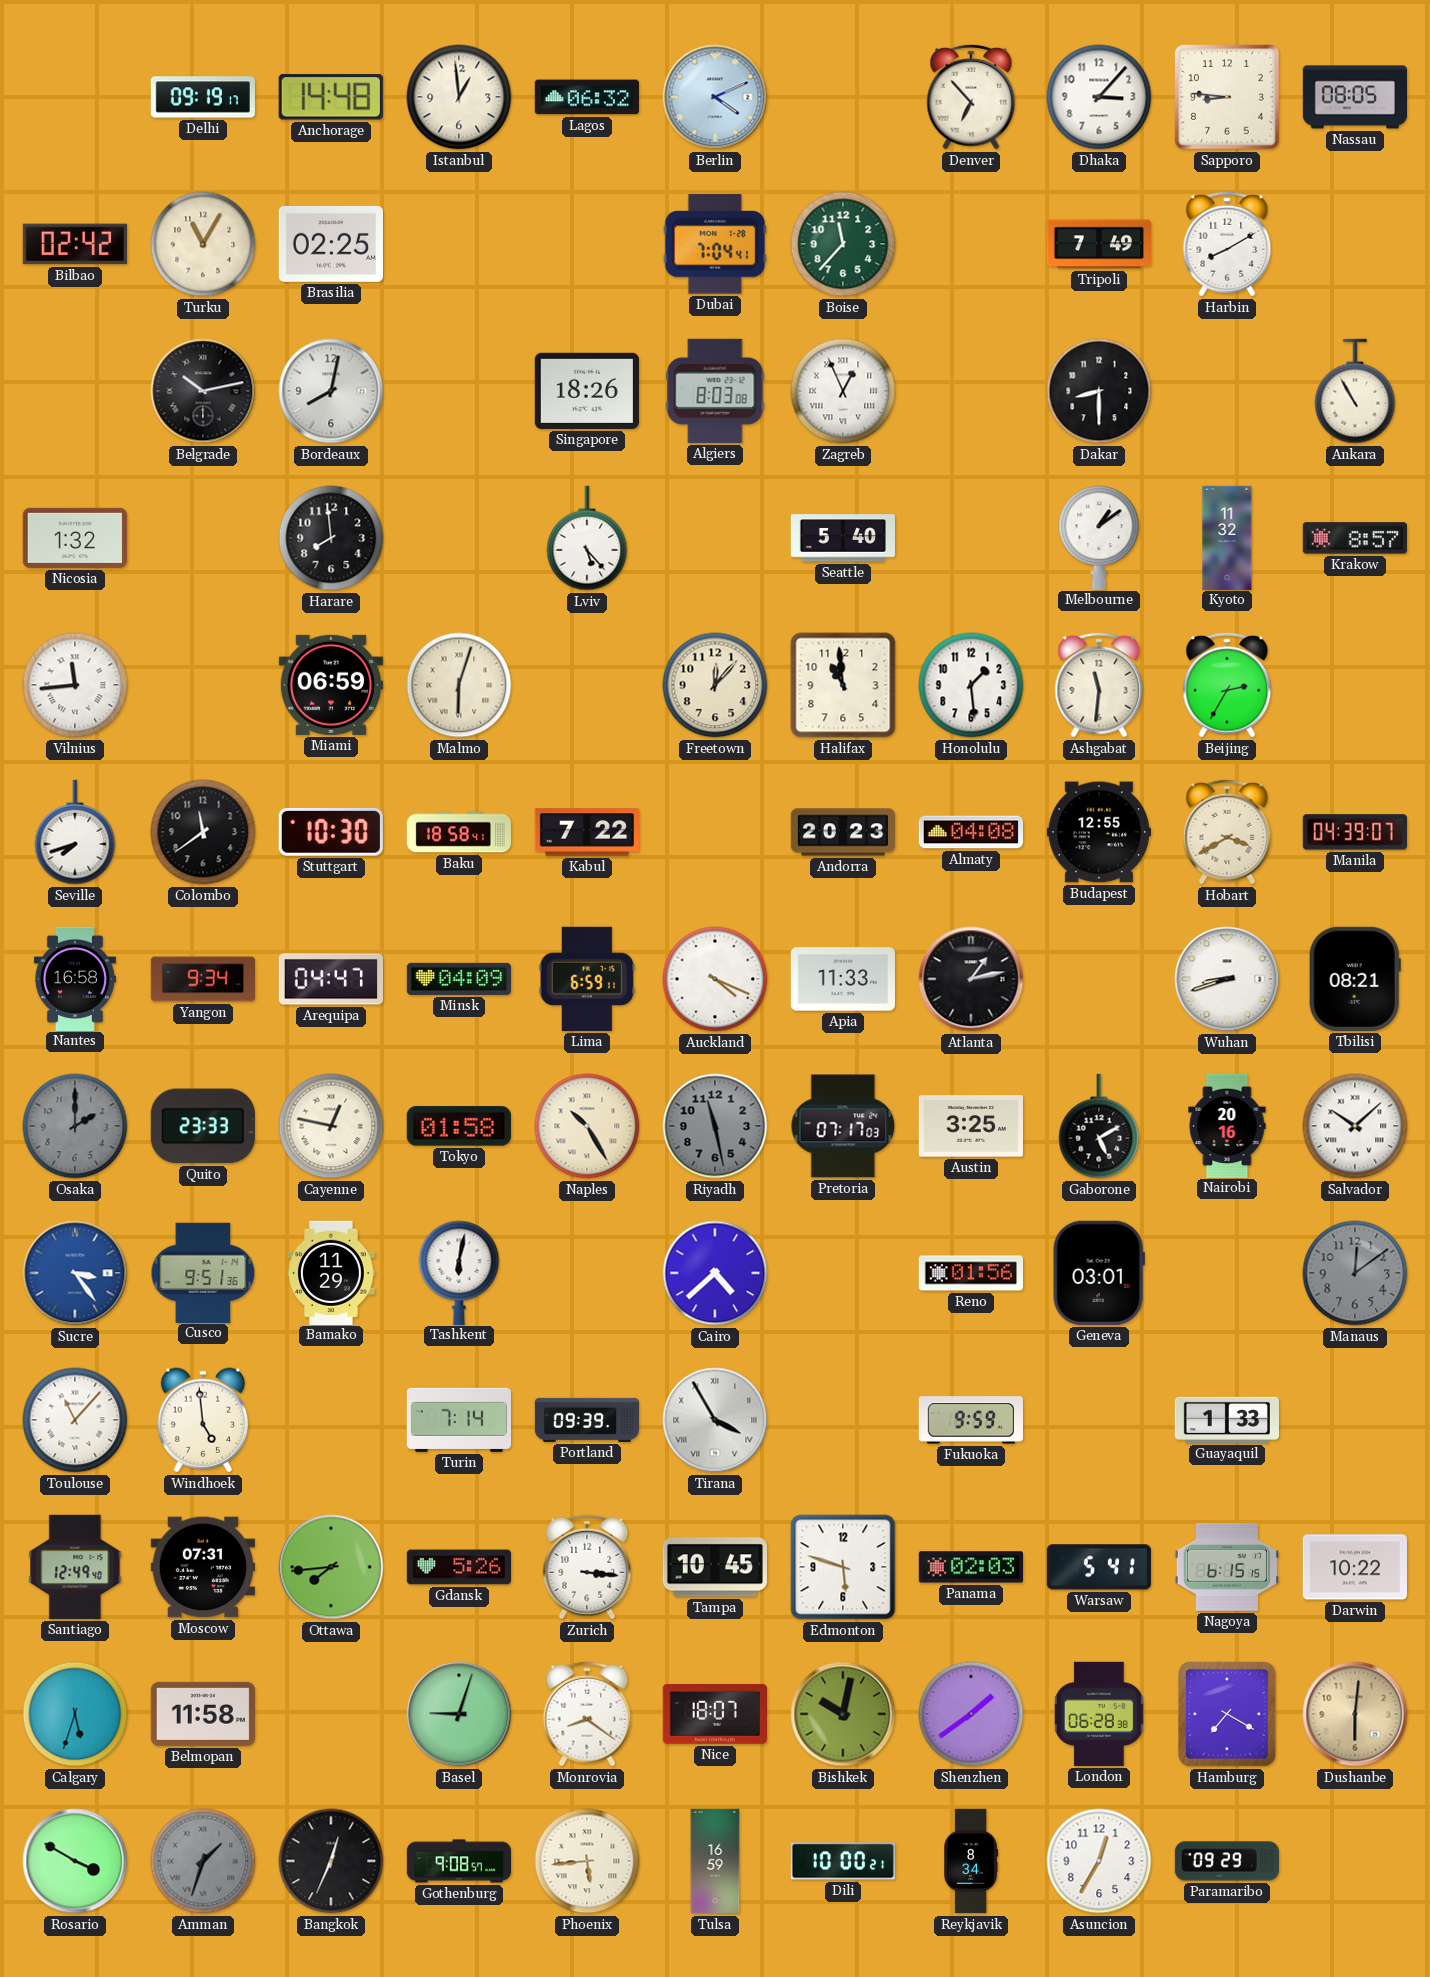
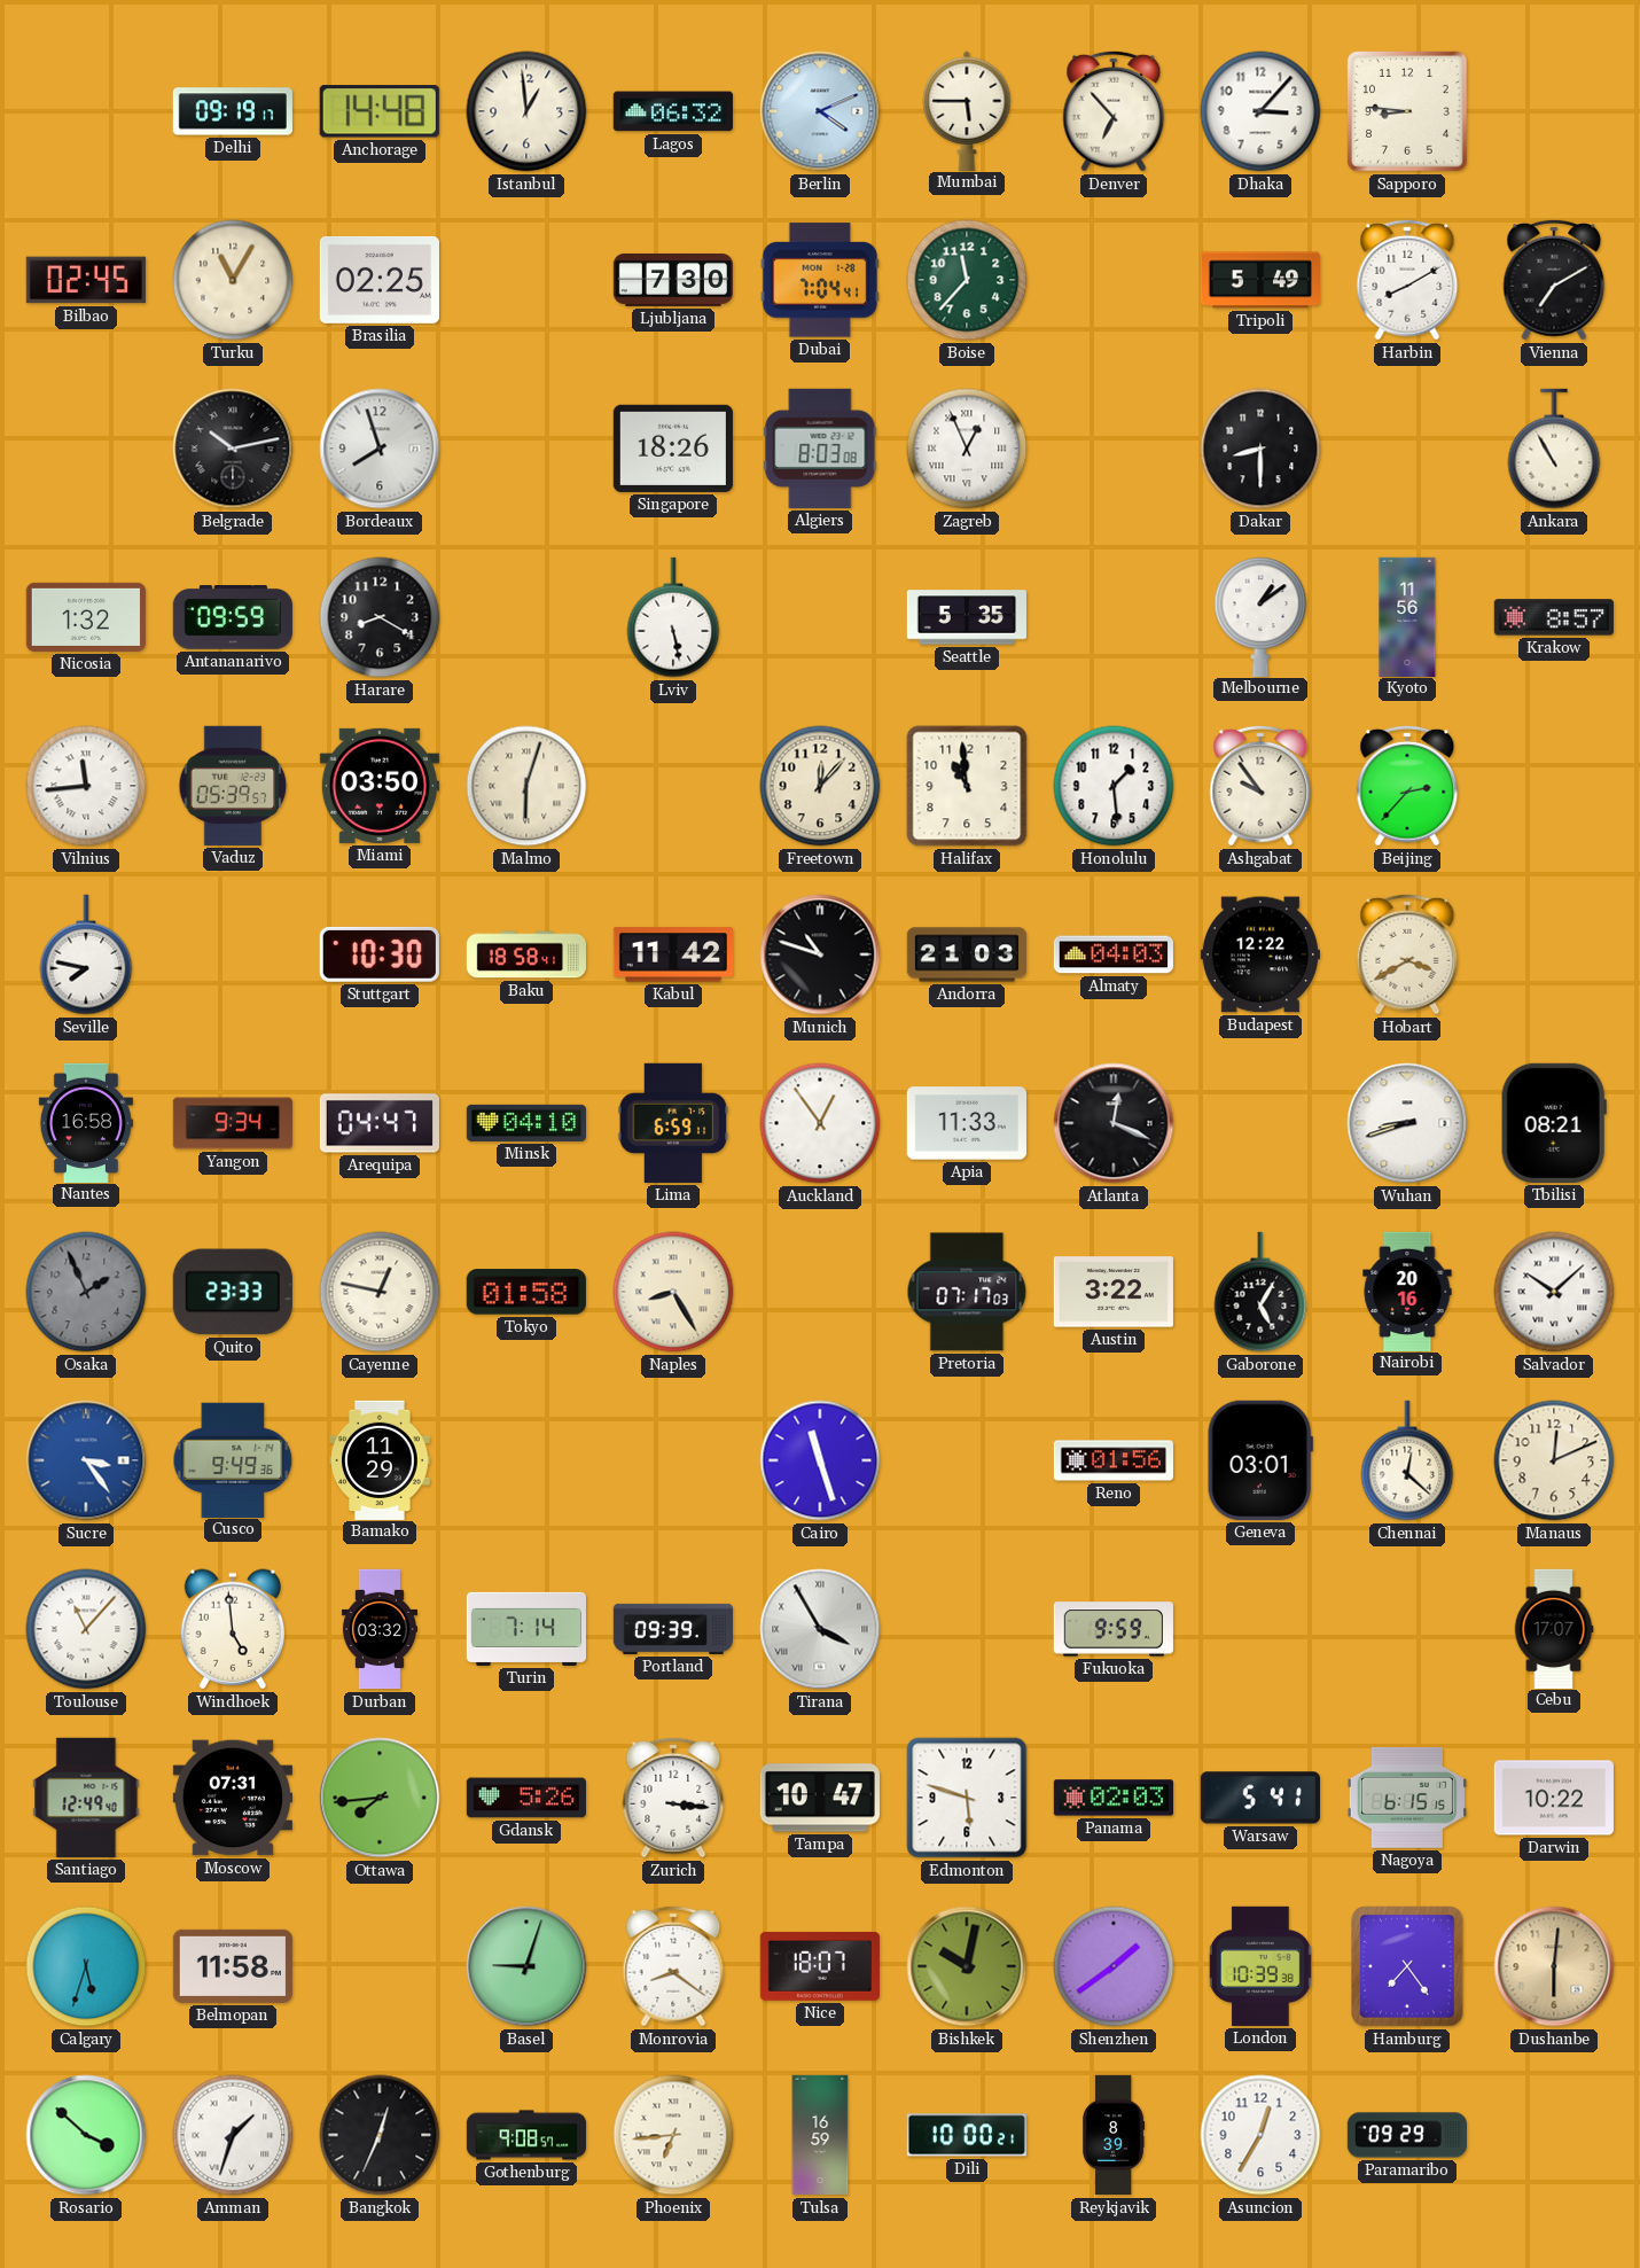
Mumbai: none -> 5:45
Nassau: 08:05 -> none
Bilbao: 02:42 -> 02:45
Ljubljana: none -> 7:30
Tripoli: 7:49 -> 5:49
Vienna: none -> 7:10
Bordeaux: 8:02 -> 7:57
Antananarivo: none -> 09:59
Harare: 7:59 -> 8:20
Lviv: 5:23 -> 5:28
Seattle: 5:40 -> 5:35
Kyoto: 11:32 -> 11:56
Vaduz: none -> 05:39
Miami: 06:59 -> 03:50
Ashgabat: 11:31 -> 9:54
Beijing: 2:35 -> 2:37
Seville: 7:42 -> 7:47
Colombo: 11:39 -> none
Kabul: 7:22 -> 11:42
Munich: none -> 10:48
Andorra: 20:23 -> 21:03
Almaty: 04:08 -> 04:03
Budapest: 12:55 -> 12:22
Manila: 04:39 -> none
Minsk: 04:09 -> 04:10
Auckland: 4:19 -> 12:54
Atlanta: 1:13 -> 12:19
Osaka: 2:00 -> 1:56
Naples: 10:25 -> 8:25
Riyadh: 11:28 -> none
Austin: 3:25 -> 3:22
Gaborone: 5:10 -> 5:05
Cusco: 9:51 -> 9:49
Tashkent: 6:02 -> none
Cairo: 4:38 -> 11:27
Chennai: none -> 12:22
Manaus: 12:09 -> 12:11
Manaus dial: grey -> cream
Durban: none -> 03:32
Guayaquil: 1:33 -> none
Cebu: none -> 17:07
Tampa: 10:45 -> 10:47
London: 06:28 -> 10:39
Hamburg: 7:20 -> 7:24
Rosario: 3:50 -> 3:52
Amman dial: grey -> white
Phoenix: 5:44 -> 6:44
Reykjavik: 8:34 -> 8:39
